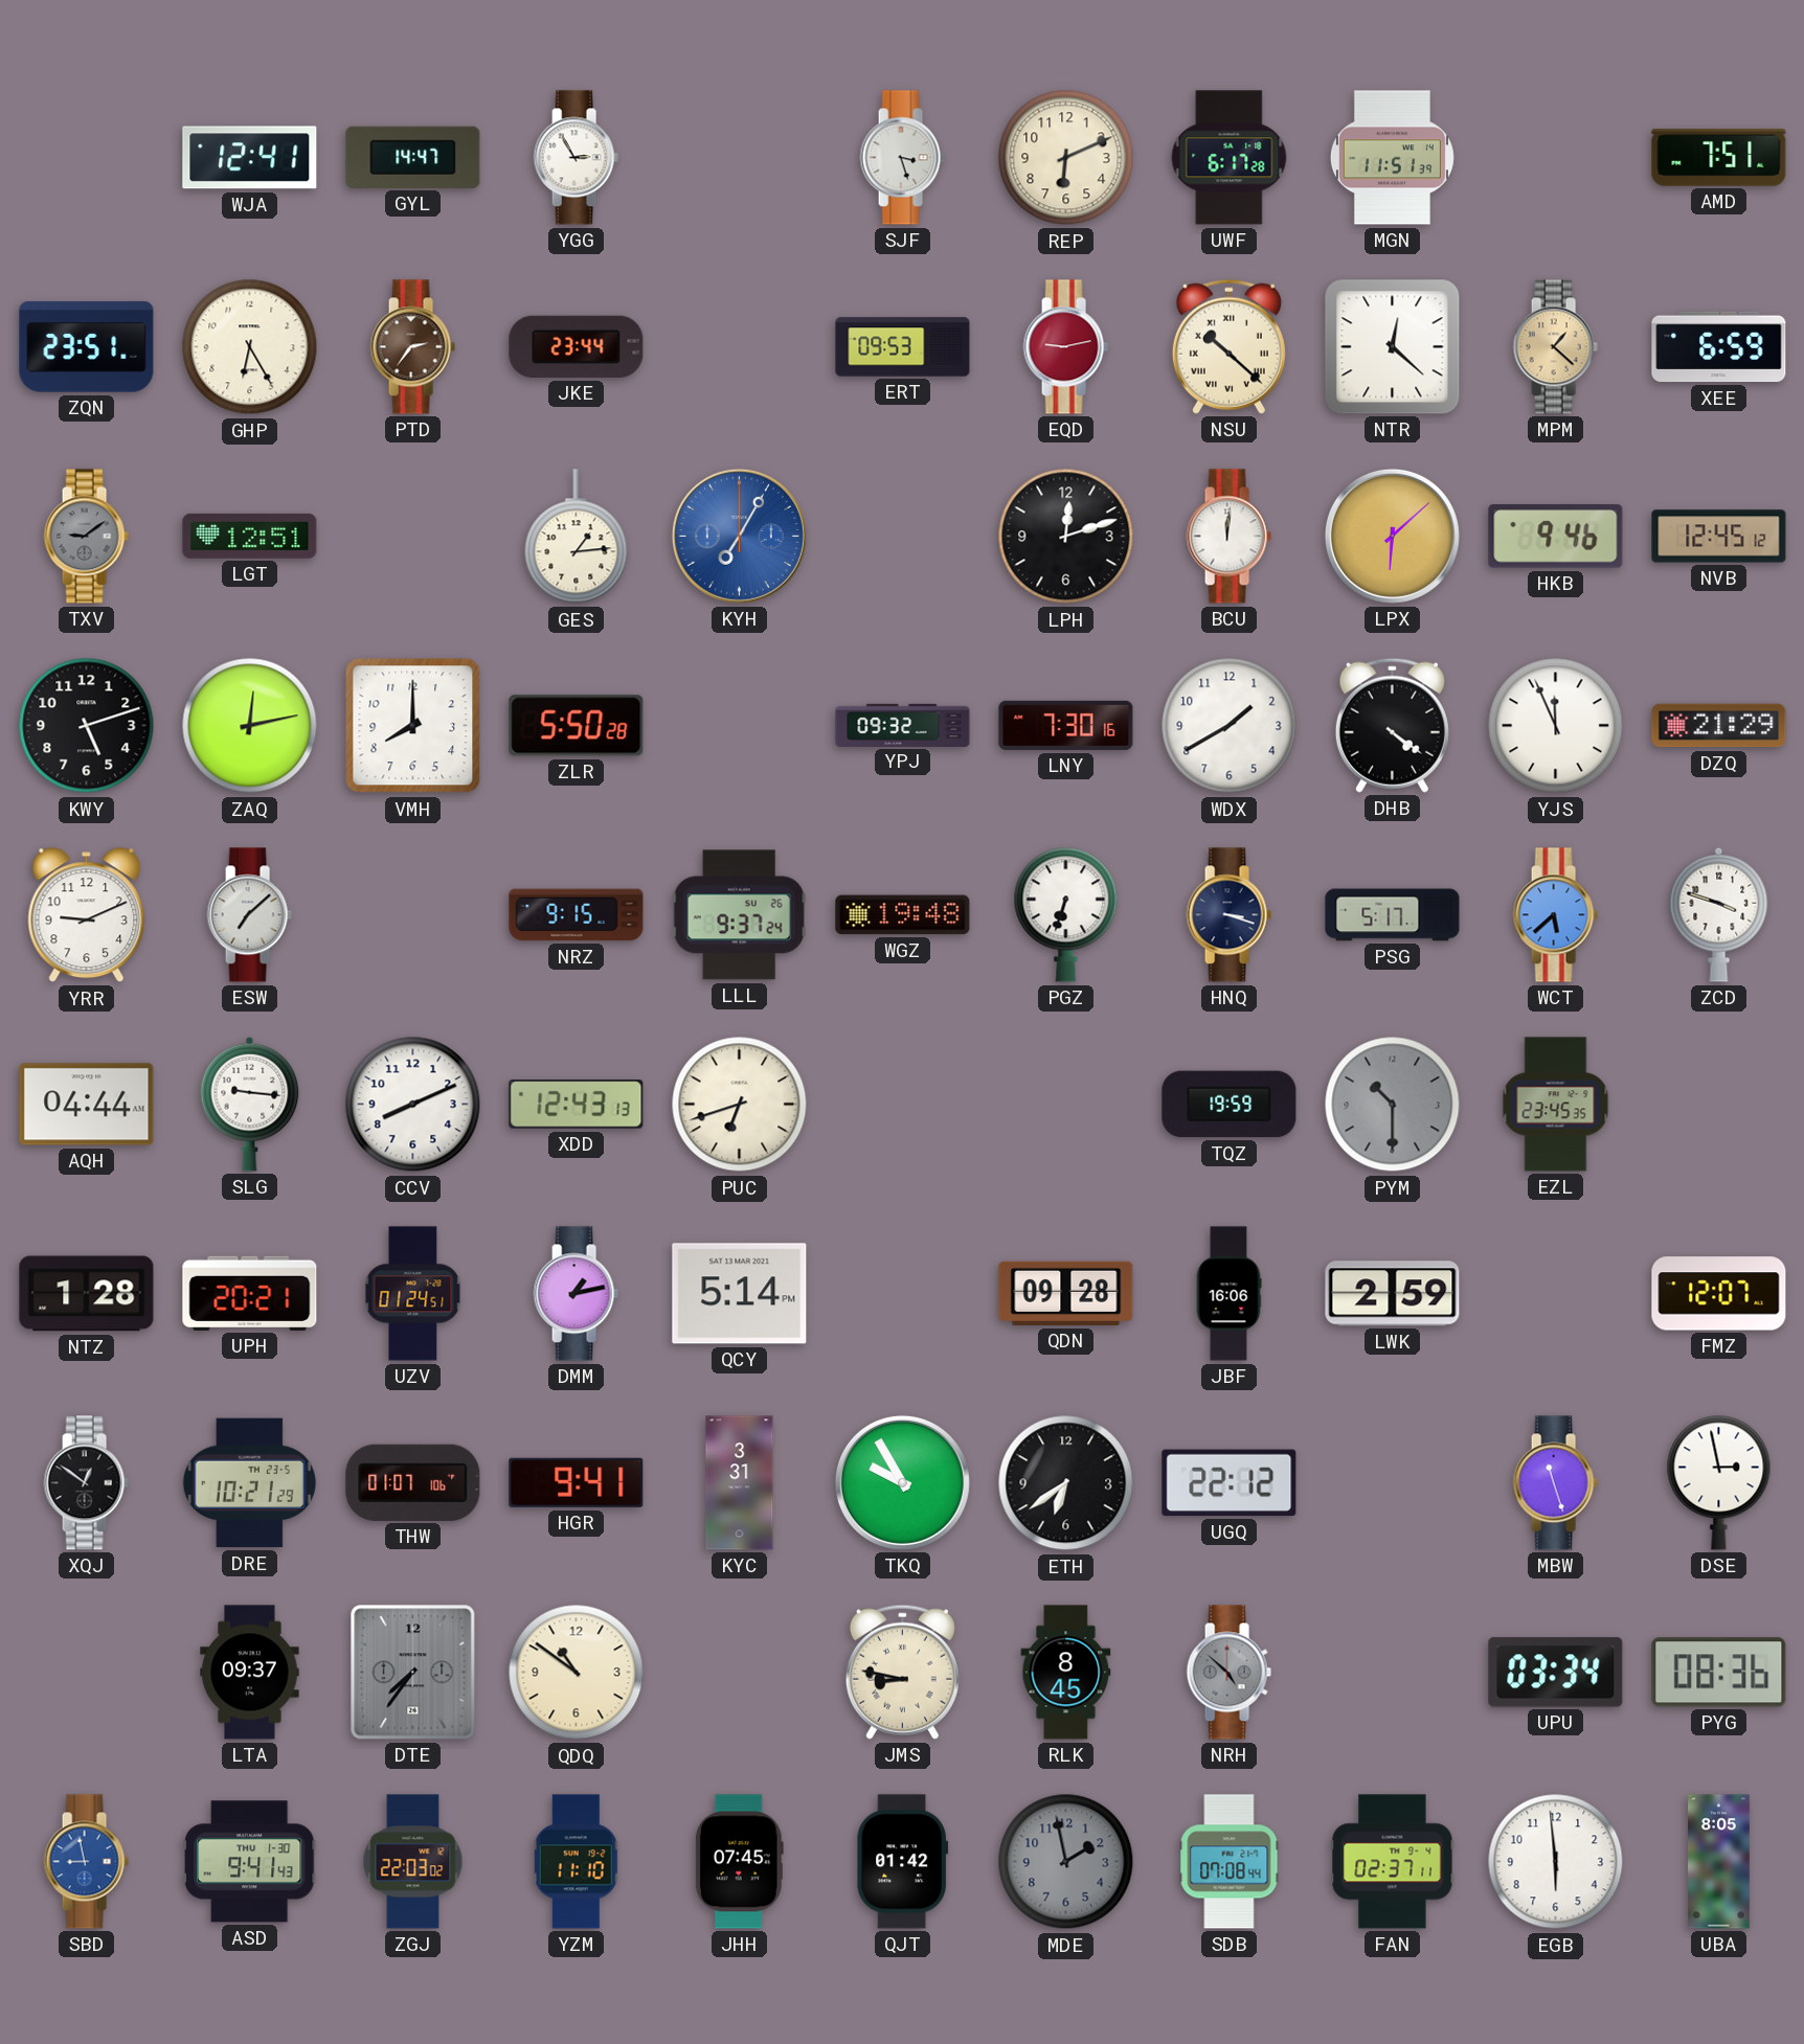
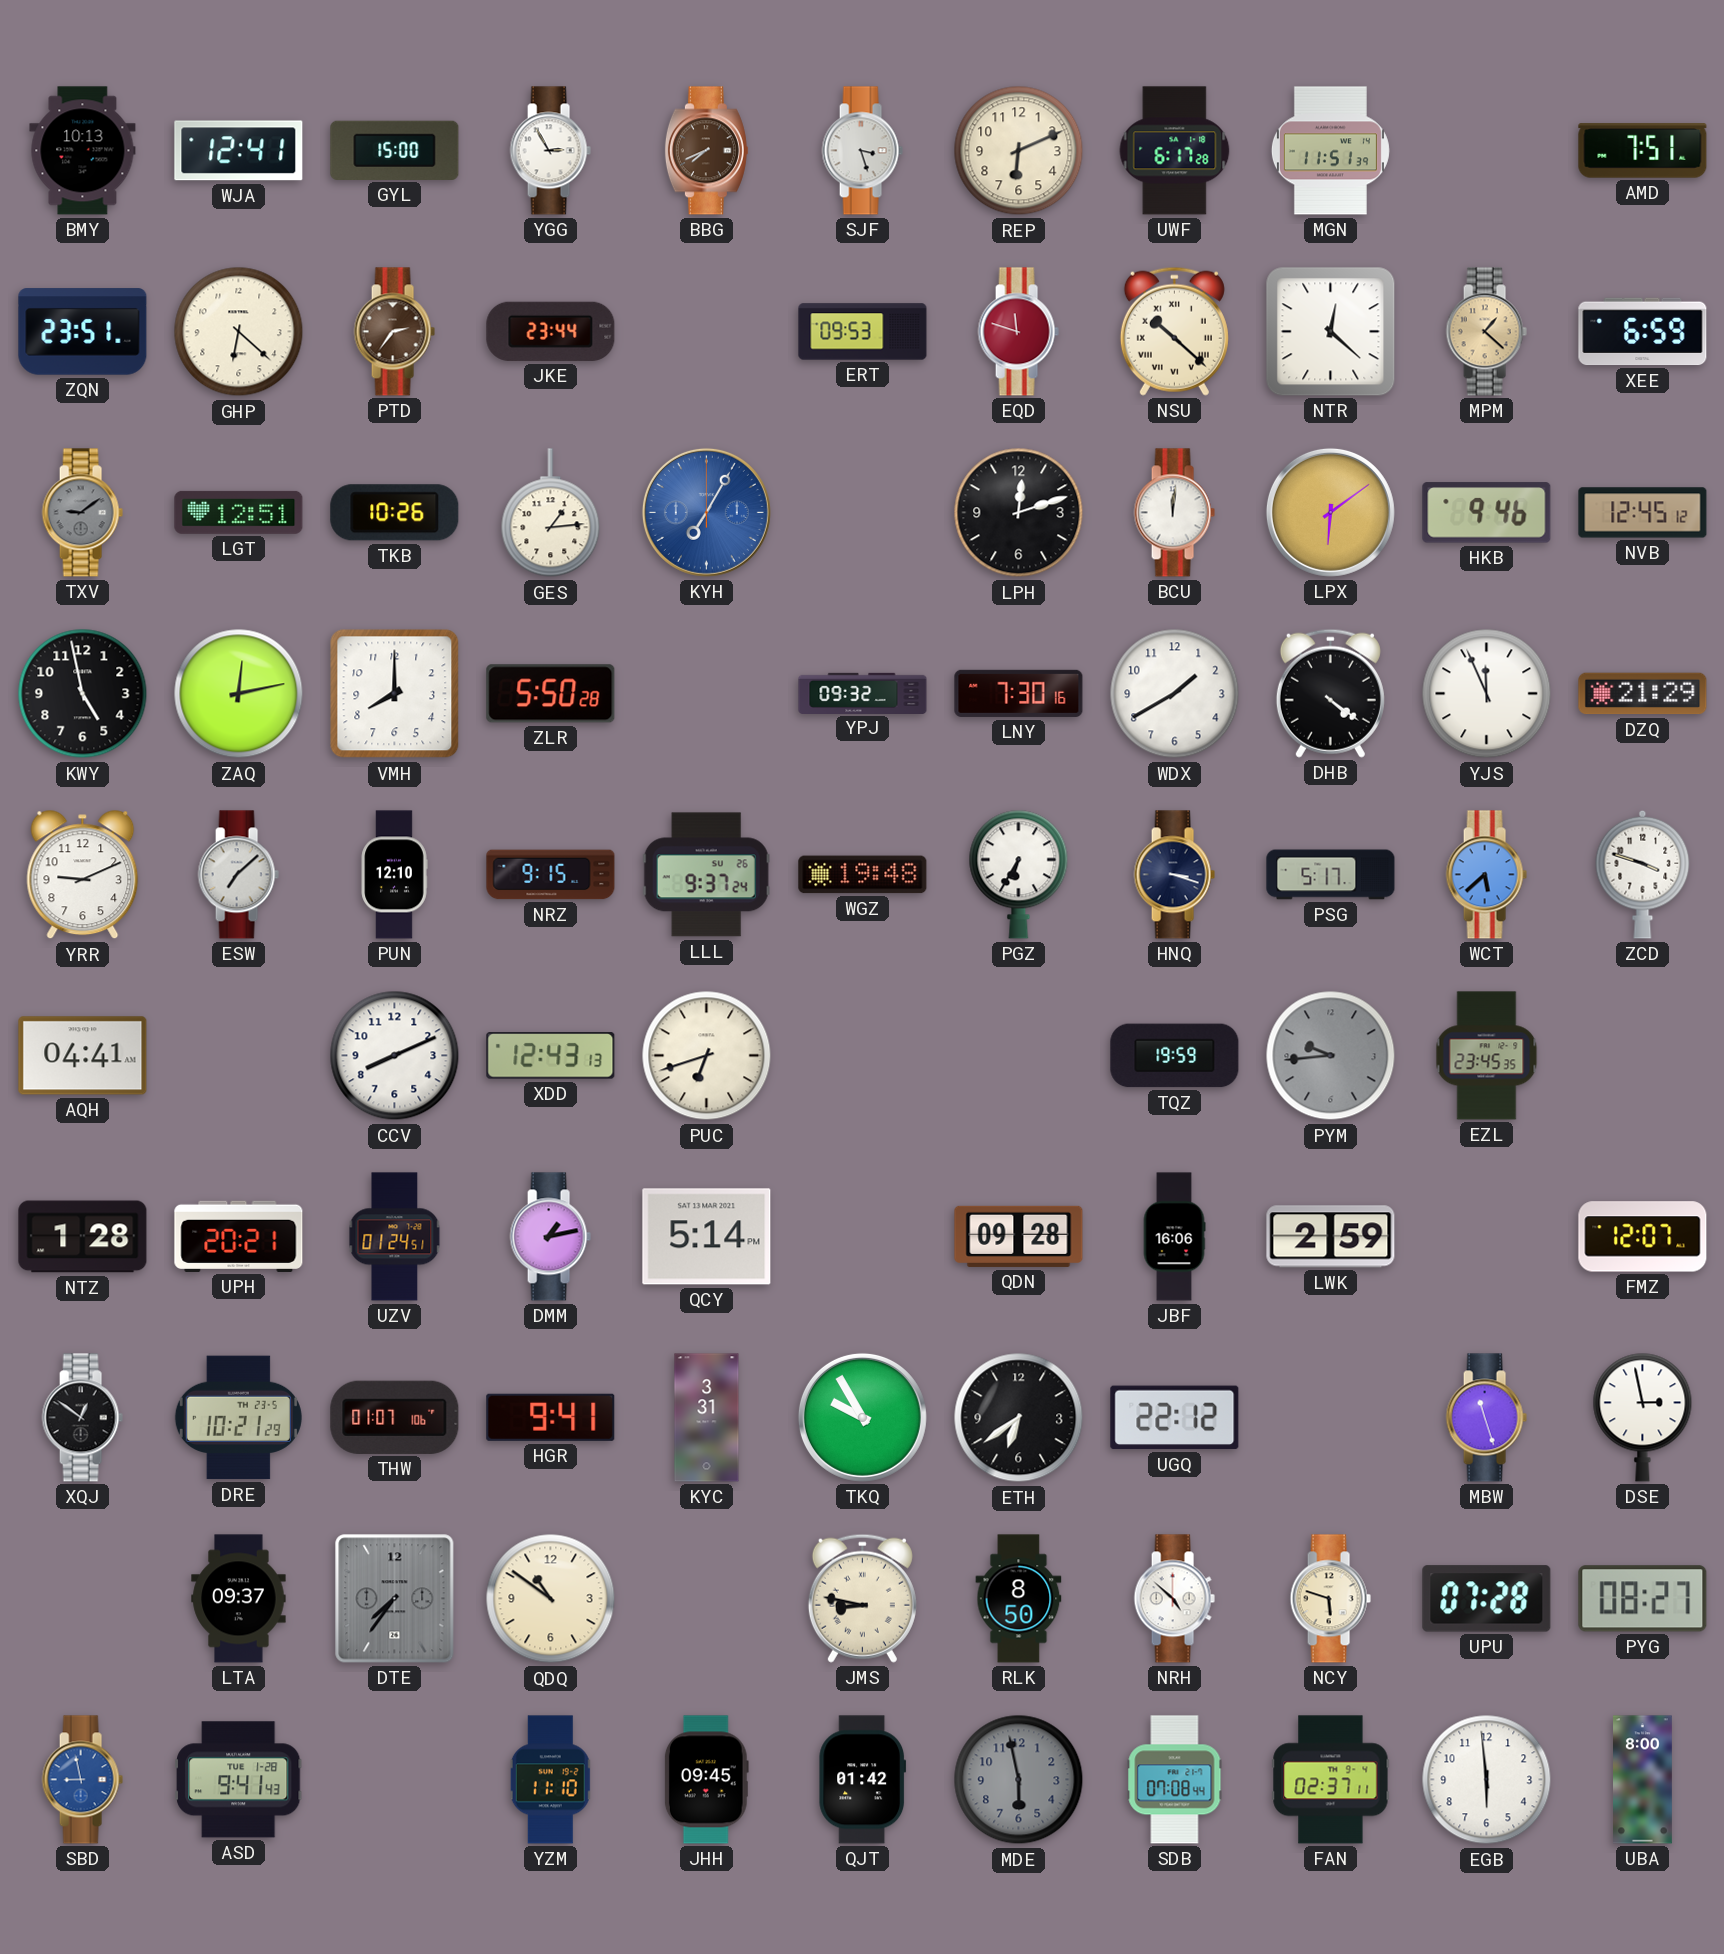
BMY: none -> 10:13
GYL: 14:47 -> 15:00
BBG: none -> 7:41
GHP: 6:25 -> 6:22
EQD: 9:13 -> 11:48
TKB: none -> 10:26
LPX: 6:08 -> 6:09
KWY: 5:12 -> 4:58
PUN: none -> 12:10
PGZ: 6:33 -> 6:35
AQH: 04:44 -> 04:41
SLG: 9:16 -> none
PYM: 10:30 -> 9:44
RLK: 8:45 -> 8:50
NRH dial: grey -> white
NCY: none -> 5:48
UPU: 03:34 -> 07:28
PYG: 08:36 -> 08:27
ASD date: THU 1-30 -> TUE 1-28
ZGJ: 22:03 -> none
JHH: 07:45 -> 09:45
MDE: 1:58 -> 5:58
UBA: 8:05 -> 8:00
